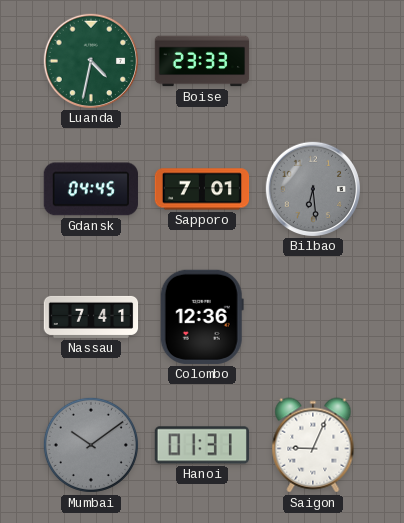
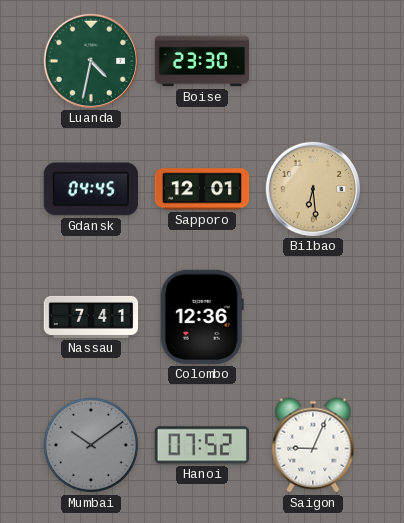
Boise: 23:33 -> 23:30
Sapporo: 7:01 -> 12:01
Bilbao dial: grey -> champagne
Hanoi: 01:31 -> 07:52
